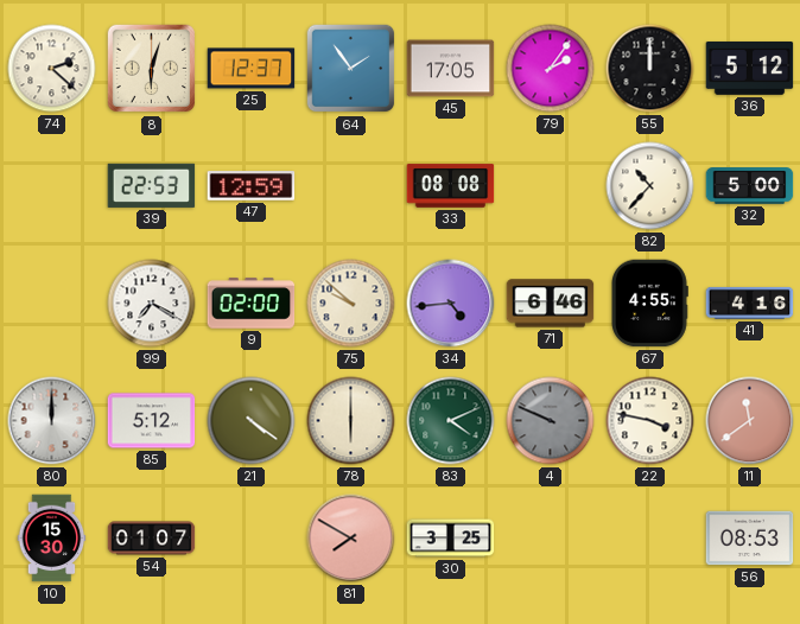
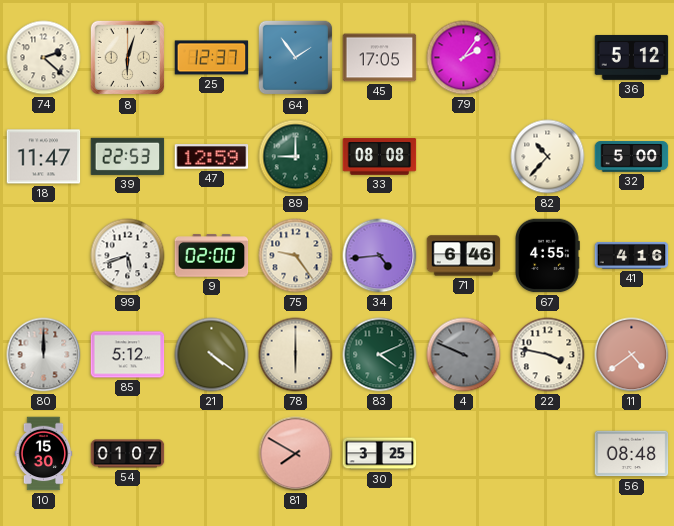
55: 12:00 -> none
18: none -> 11:47
89: none -> 9:00
99: 7:20 -> 5:42
75: 9:52 -> 9:24
11: 11:39 -> 4:39
56: 08:53 -> 08:48
